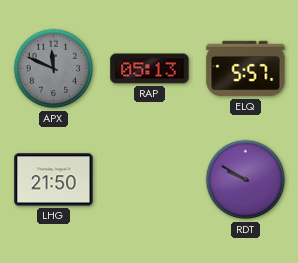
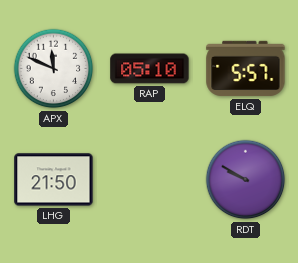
APX dial: grey -> white
RAP: 05:13 -> 05:10
